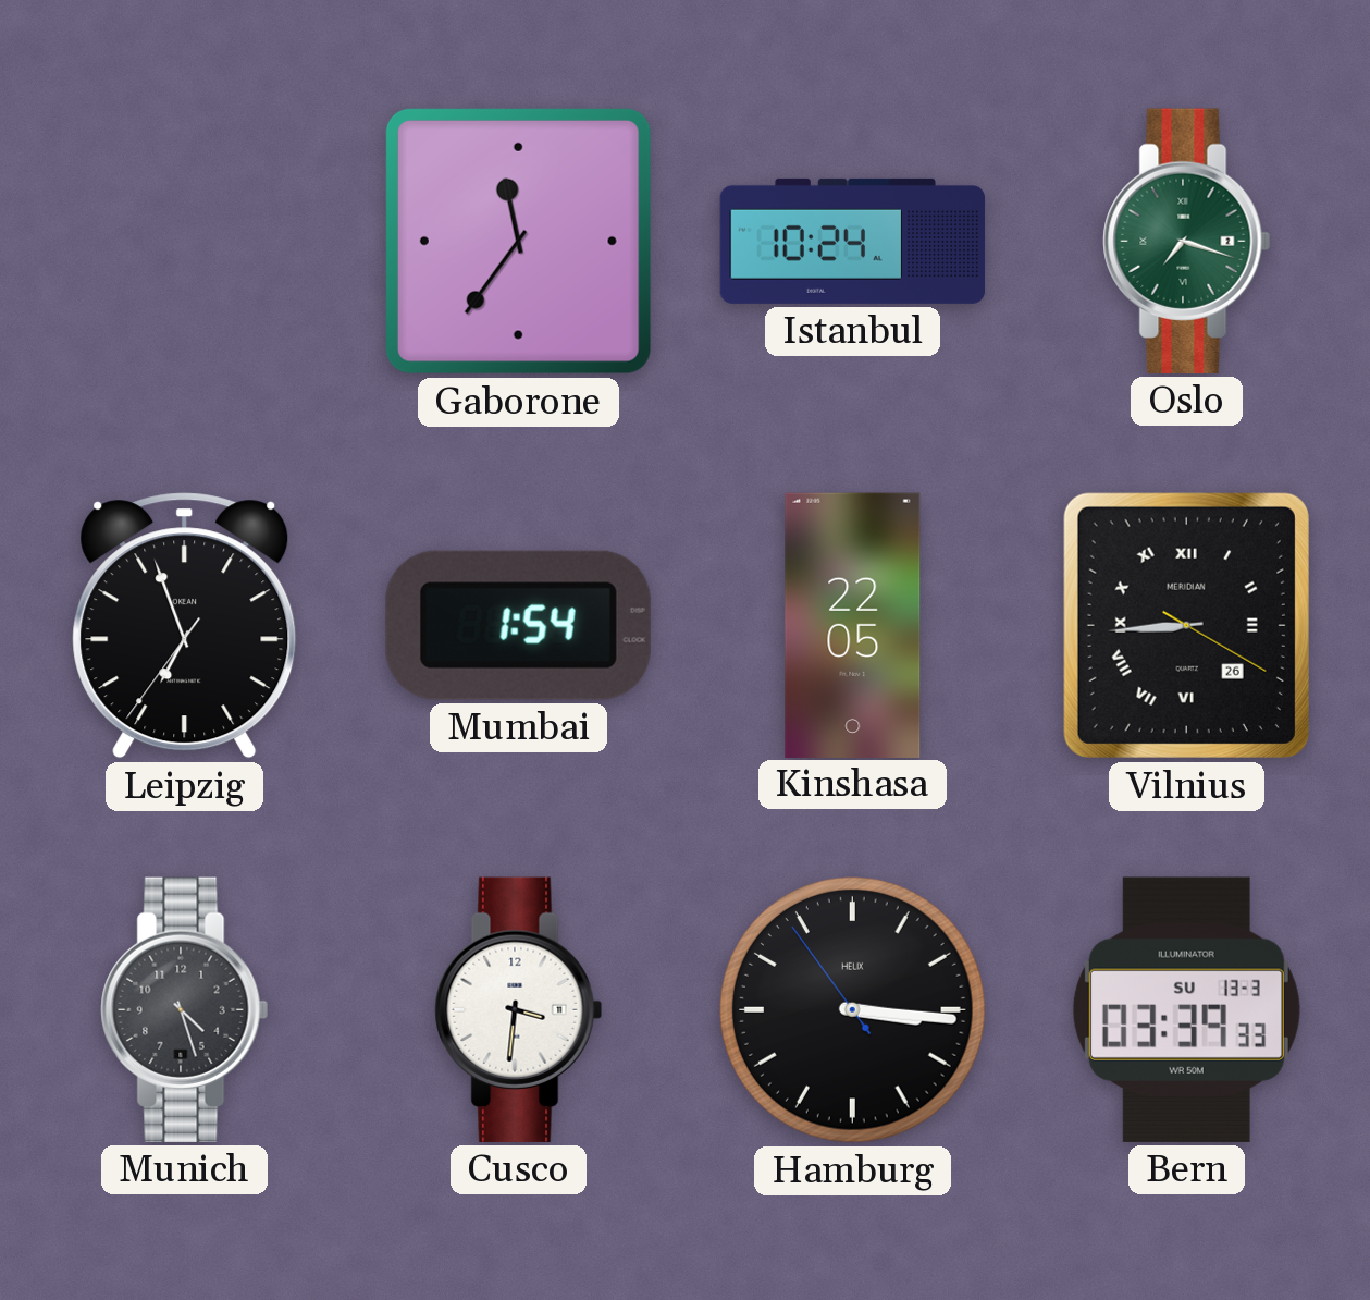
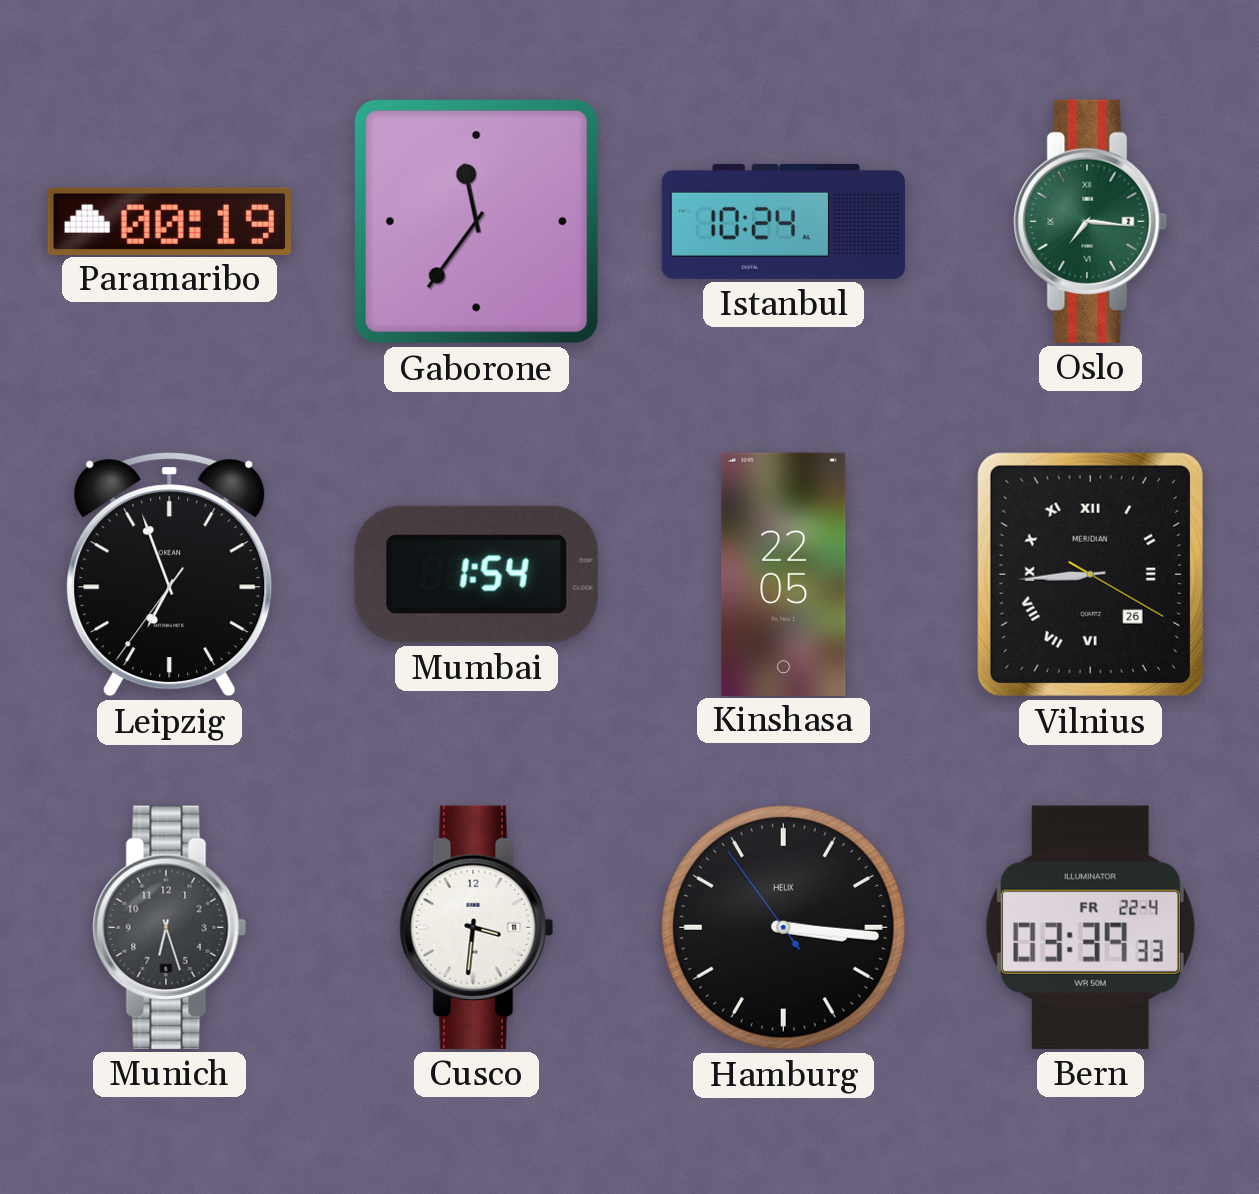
Paramaribo: none -> 00:19
Oslo: 7:18 -> 7:16
Munich: 4:27 -> 6:27
Bern date: SU 13-3 -> FR 22-4
